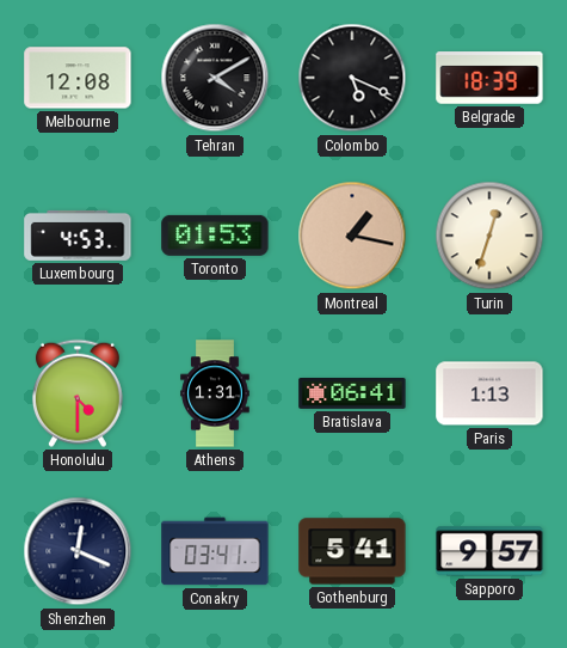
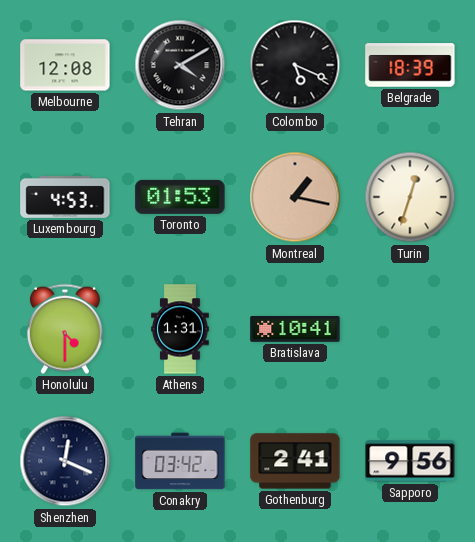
Bratislava: 06:41 -> 10:41
Paris: 1:13 -> none
Conakry: 03:41 -> 03:42
Gothenburg: 5:41 -> 2:41
Sapporo: 9:57 -> 9:56
